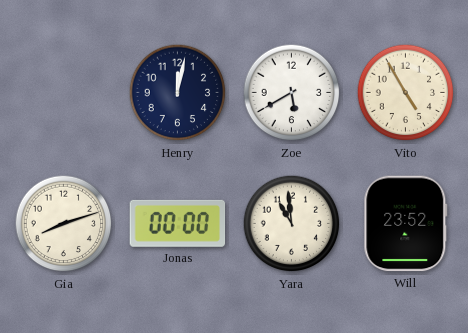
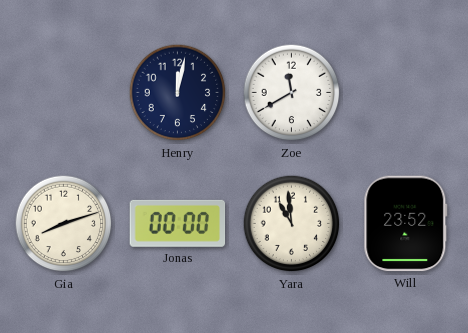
Zoe: 5:40 -> 11:40
Vito: 4:55 -> none
